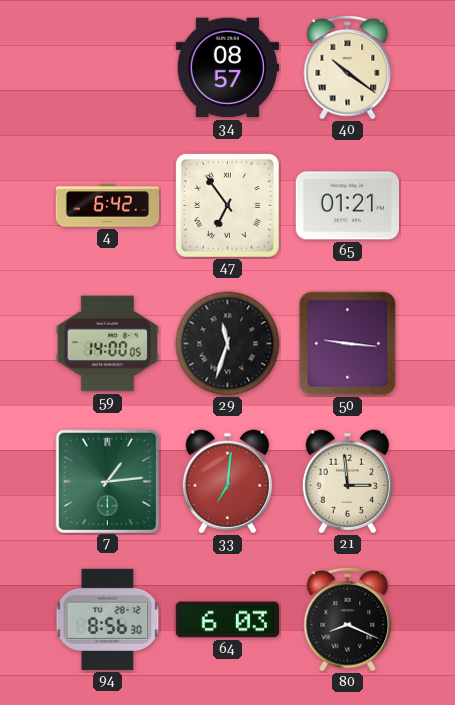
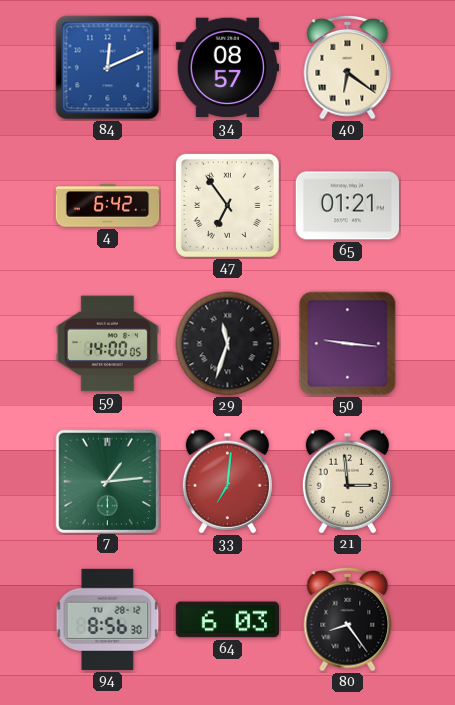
84: none -> 12:11
40: 10:21 -> 6:21
80: 8:19 -> 8:24
